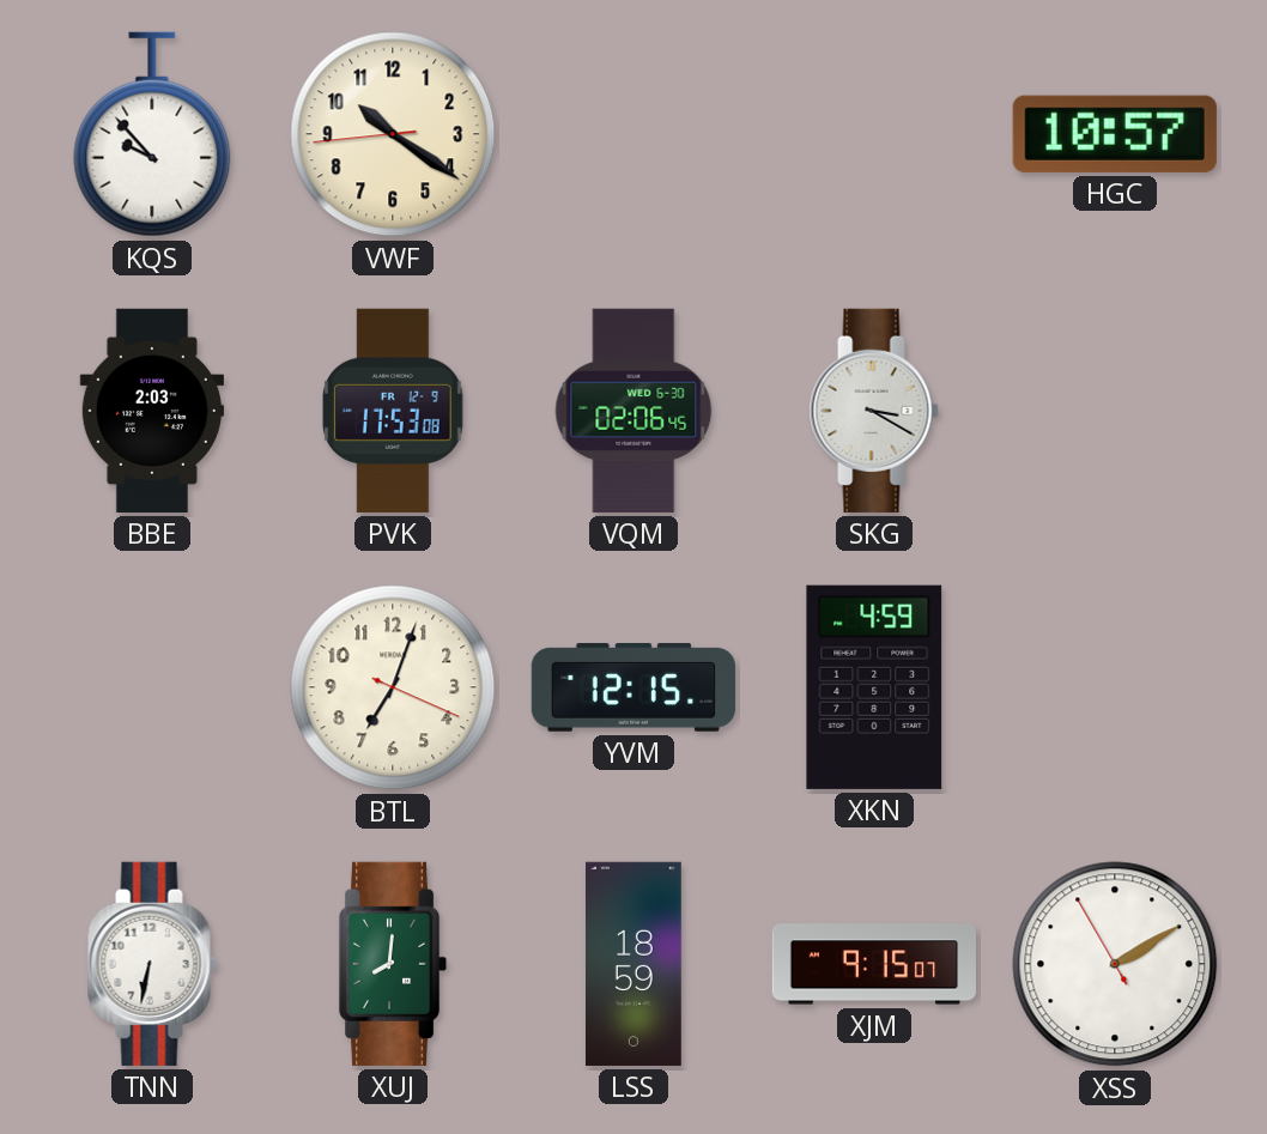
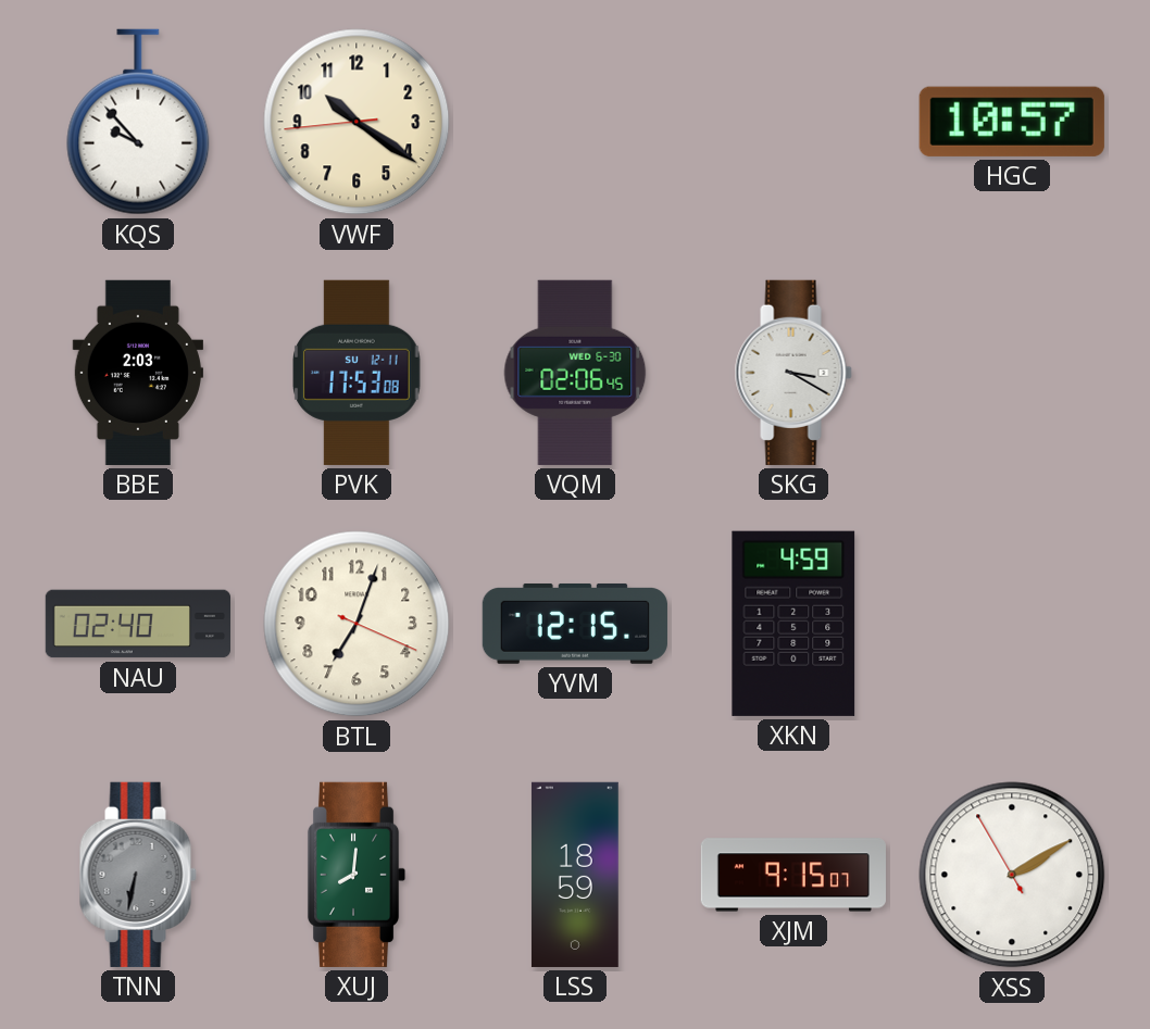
PVK date: FR 12-9 -> SU 12-11
NAU: none -> 02:40
TNN dial: white -> grey
